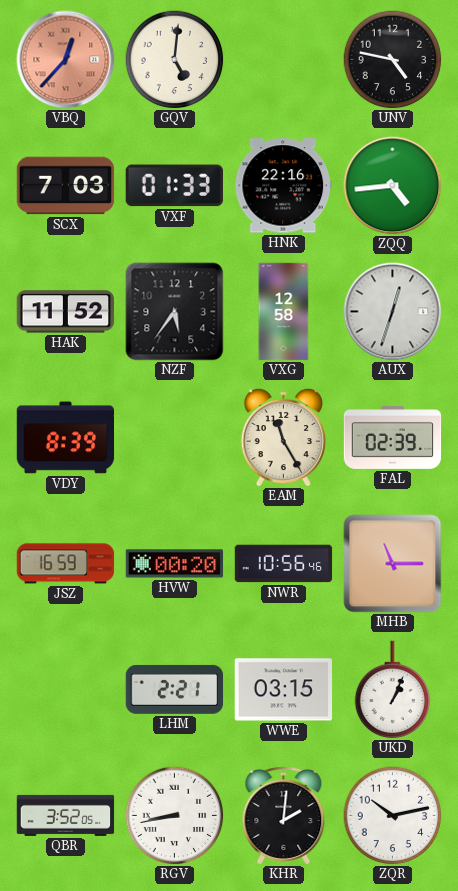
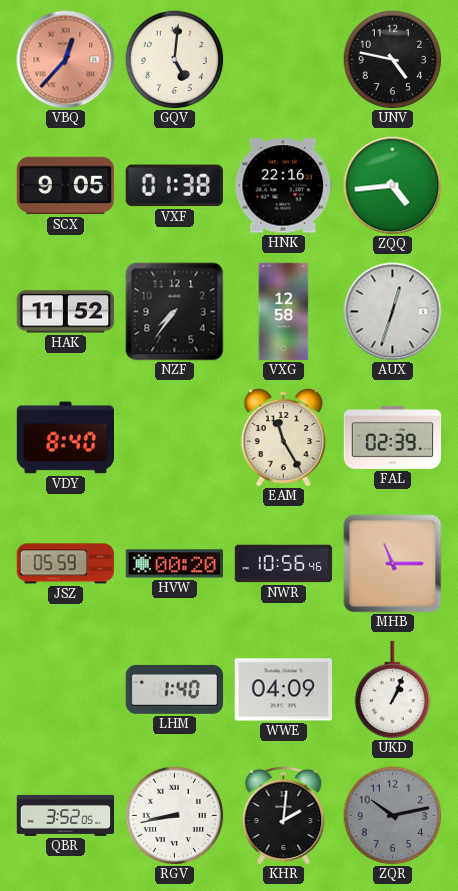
SCX: 7:03 -> 9:05
VXF: 01:33 -> 01:38
NZF: 5:36 -> 7:36
VDY: 8:39 -> 8:40
JSZ: 16:59 -> 05:59
LHM: 2:21 -> 1:40
WWE: 03:15 -> 04:09
ZQR dial: white -> grey
